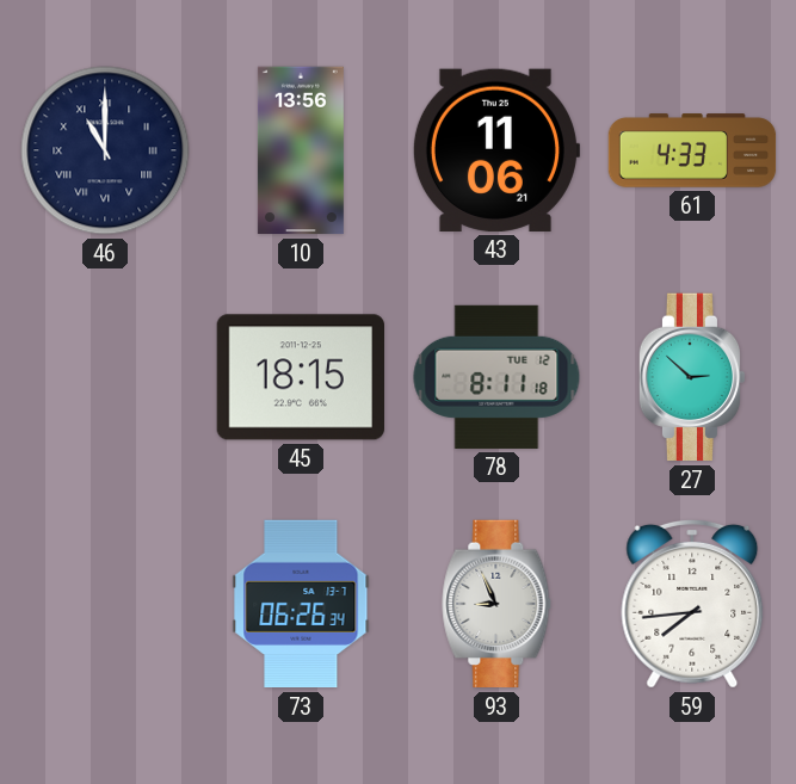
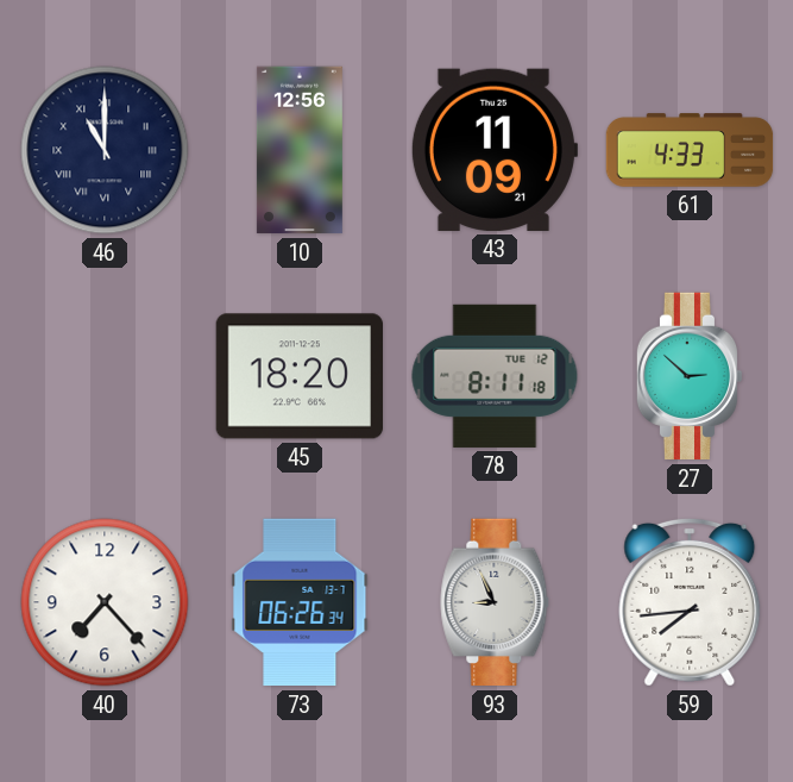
10: 13:56 -> 12:56
43: 11:06 -> 11:09
45: 18:15 -> 18:20
40: none -> 7:23
